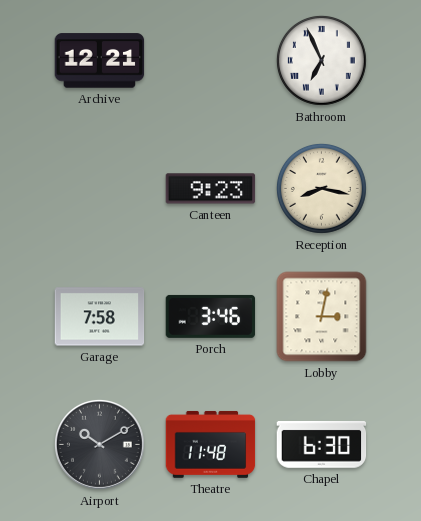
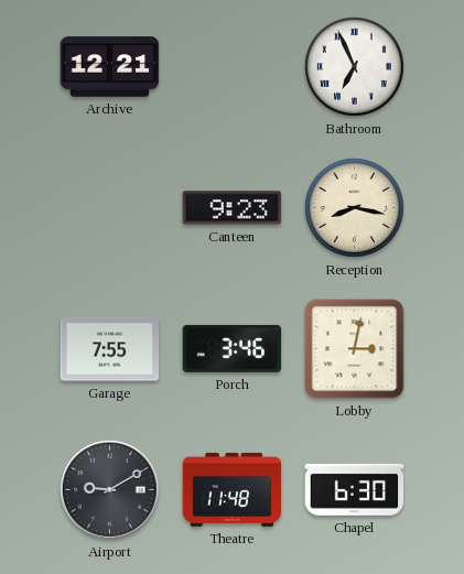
Garage: 7:58 -> 7:55
Airport: 10:10 -> 9:10
